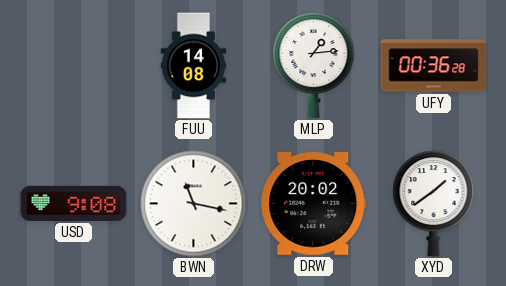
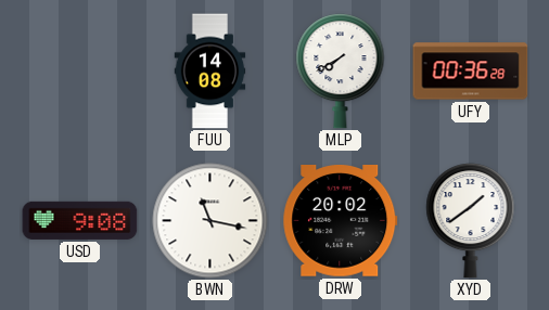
MLP: 1:14 -> 7:40
